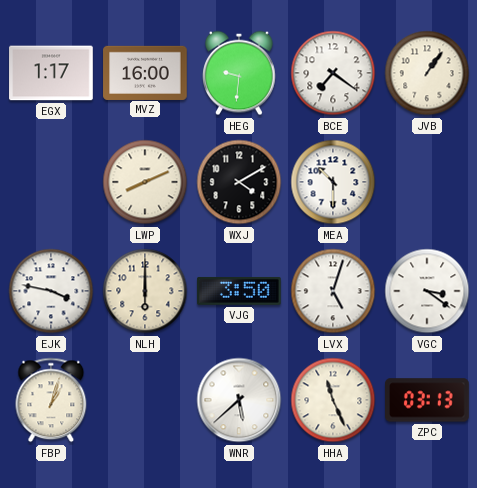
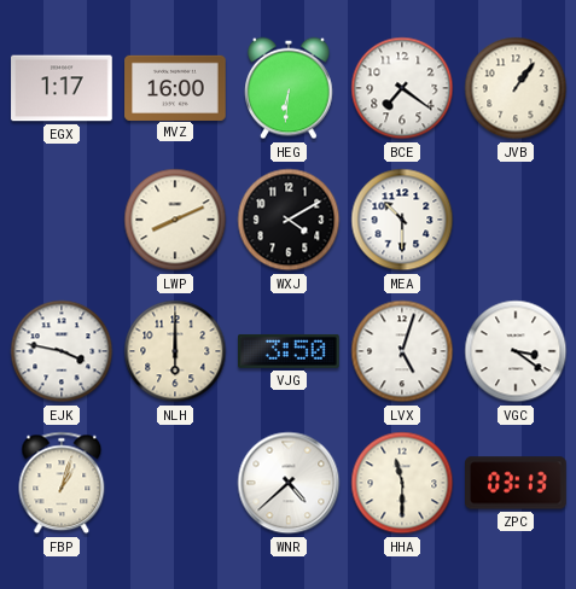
HEG: 9:31 -> 6:31
WNR: 5:38 -> 4:38
HHA: 11:26 -> 11:30
